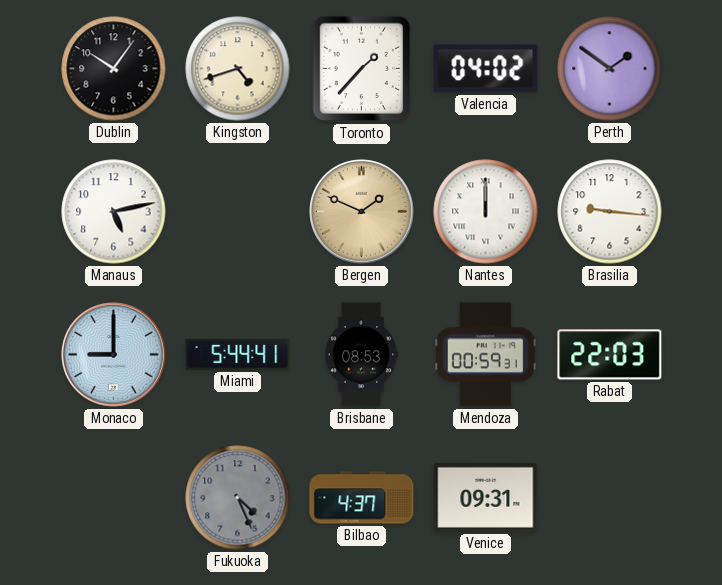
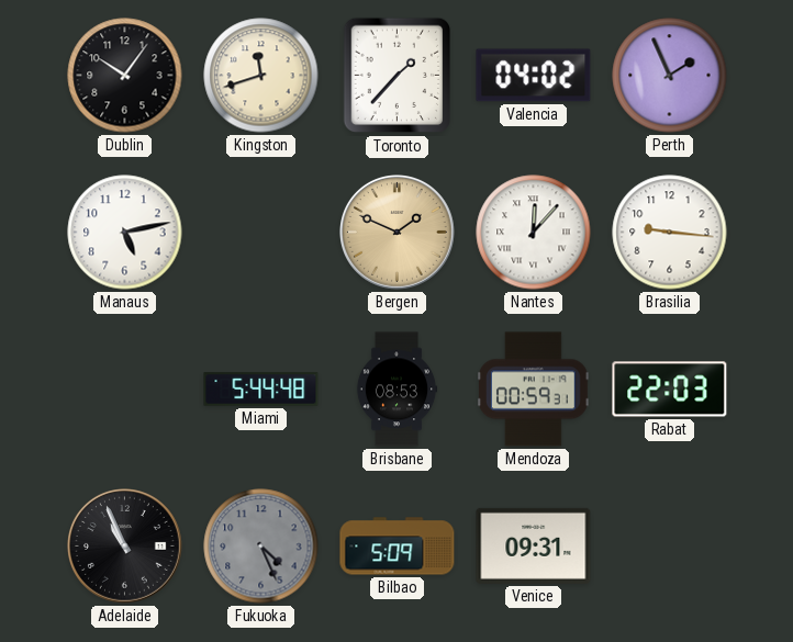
Kingston: 4:42 -> 11:42
Perth: 1:51 -> 1:56
Nantes: 12:00 -> 12:07
Monaco: 9:00 -> none
Miami: 5:44:41 -> 5:44:48
Adelaide: none -> 10:56
Bilbao: 4:37 -> 5:09
